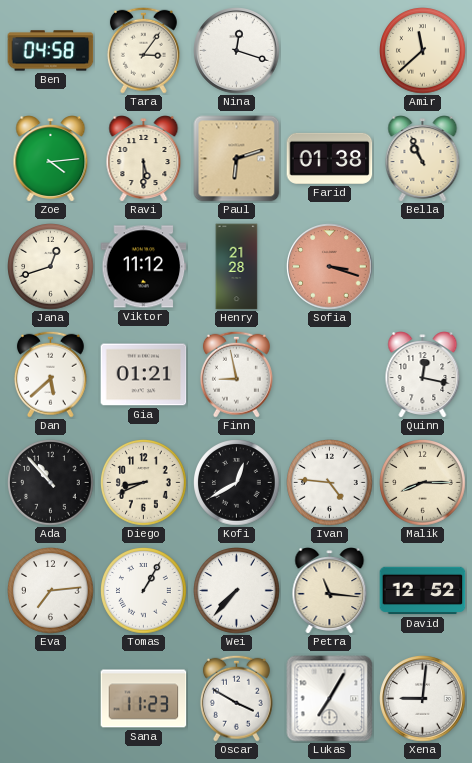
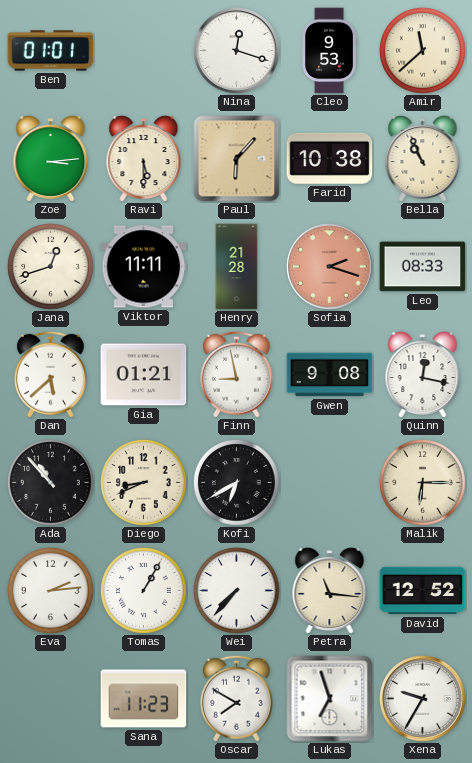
Ben: 04:58 -> 01:01
Tara: 3:06 -> none
Cleo: none -> 9:53
Zoe: 4:14 -> 3:14
Paul: 6:12 -> 6:07
Farid: 01:38 -> 10:38
Viktor: 11:12 -> 11:11
Sofia: 3:18 -> 2:18
Leo: none -> 08:33
Gwen: none -> 9:08
Kofi: 12:40 -> 6:40
Ivan: 4:46 -> none
Malik: 8:15 -> 6:15
Eva: 7:14 -> 2:14
Oscar: 3:50 -> 7:50
Lukas: 7:05 -> 6:57
Xena: 9:01 -> 9:35
